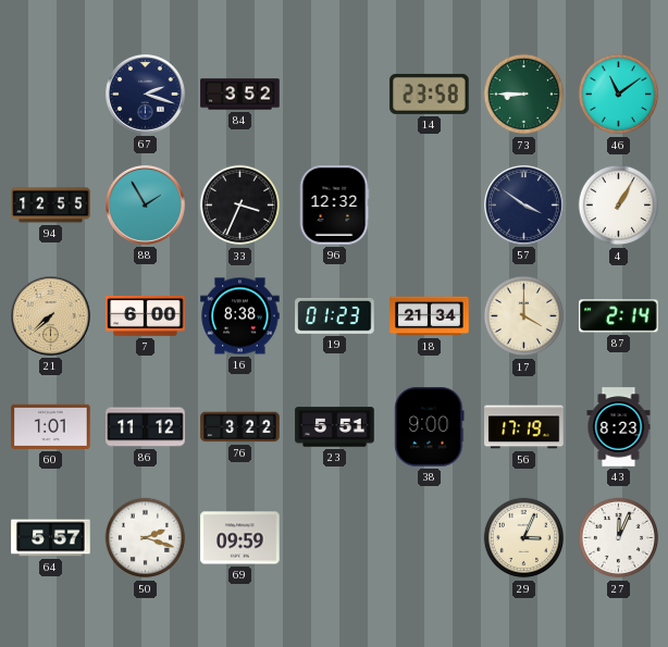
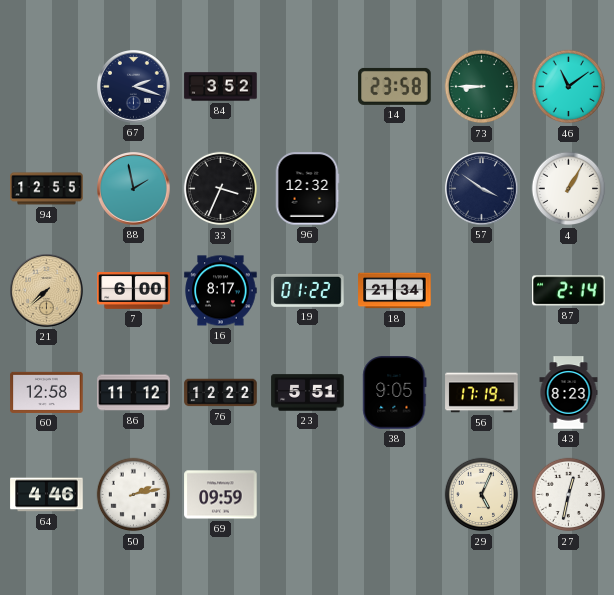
88: 1:55 -> 1:58
16: 8:38 -> 8:17
19: 01:23 -> 01:22
17: 4:00 -> none
60: 1:01 -> 12:58
76: 3:22 -> 12:22
38: 9:00 -> 9:05
64: 5:57 -> 4:46
50: 2:18 -> 2:13
29: 3:04 -> 5:04
27: 12:04 -> 12:32
